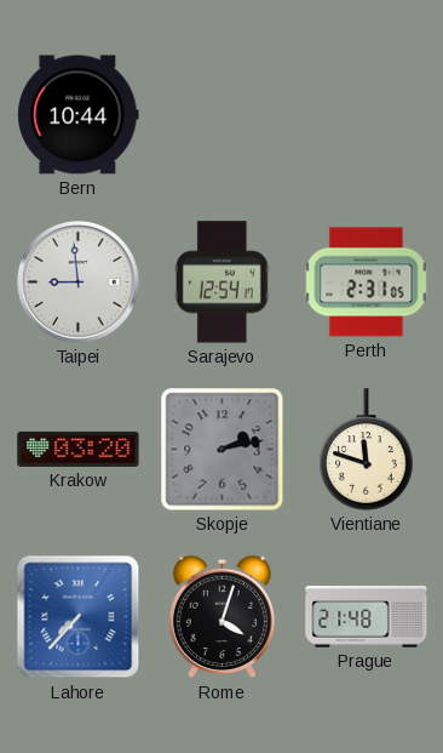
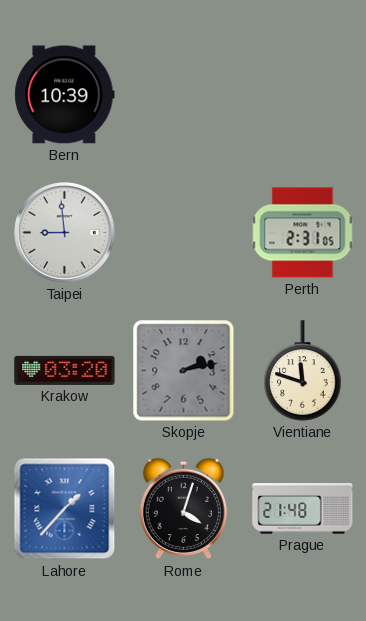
Bern: 10:44 -> 10:39
Sarajevo: 12:54 -> none
Lahore: 7:37 -> 1:37
